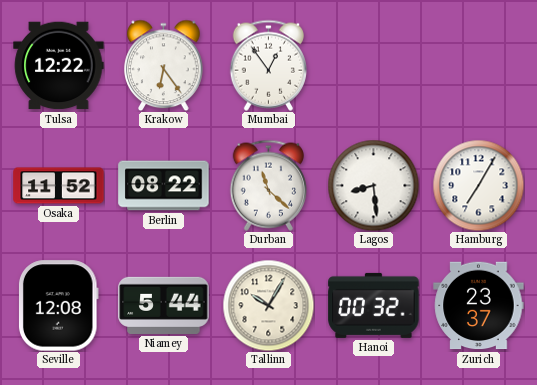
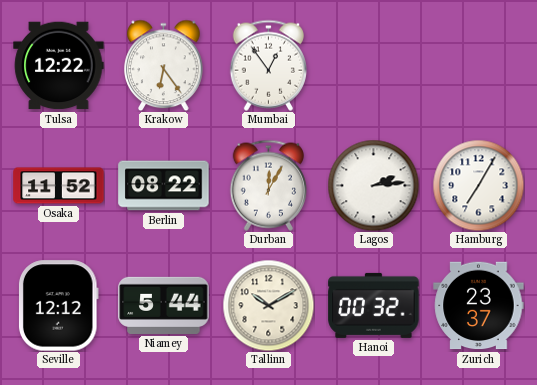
Durban: 11:22 -> 12:05
Lagos: 8:29 -> 2:14
Seville: 12:08 -> 12:12
Tallinn: 10:05 -> 10:10
